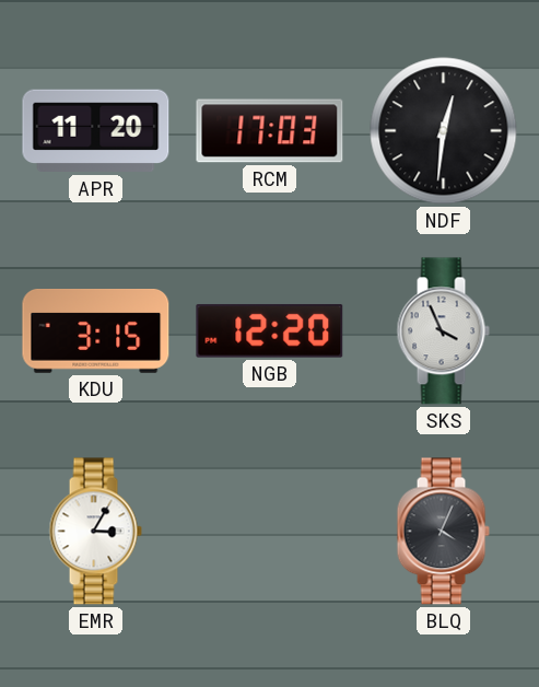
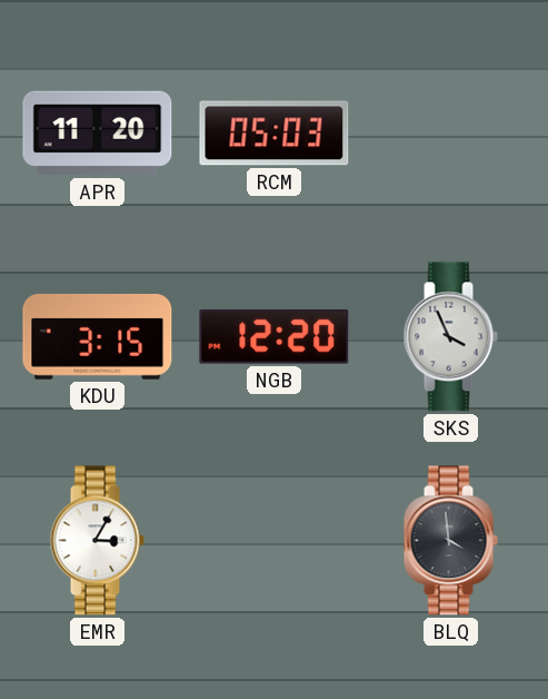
RCM: 17:03 -> 05:03
NDF: 12:31 -> none
BLQ: 4:04 -> 3:59
